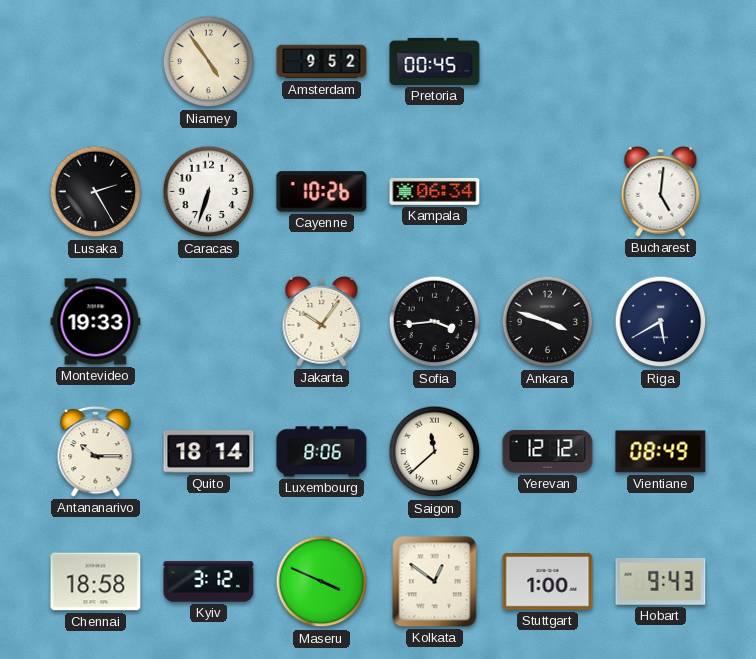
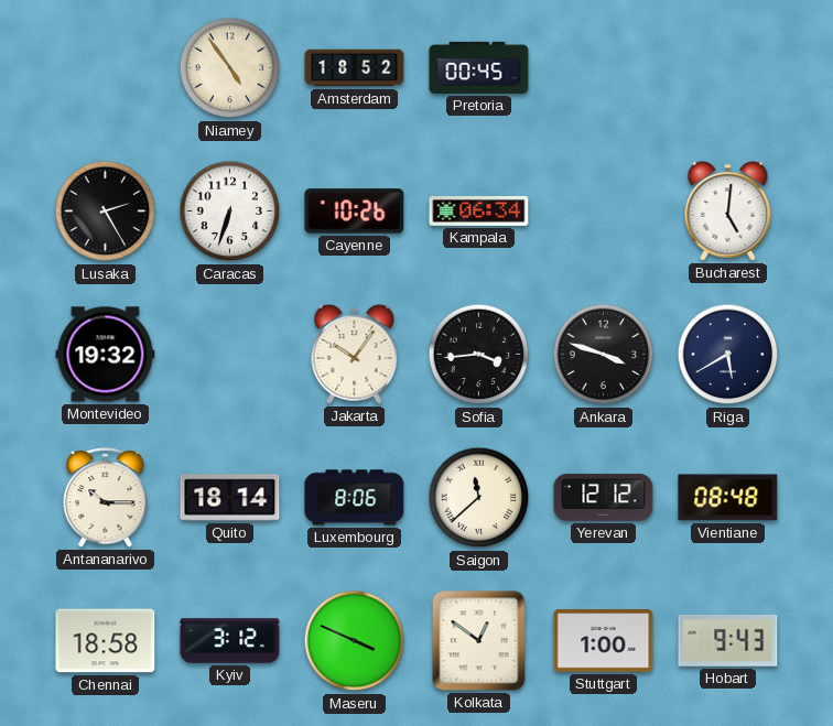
Amsterdam: 9:52 -> 18:52
Montevideo: 19:33 -> 19:32
Vientiane: 08:49 -> 08:48
